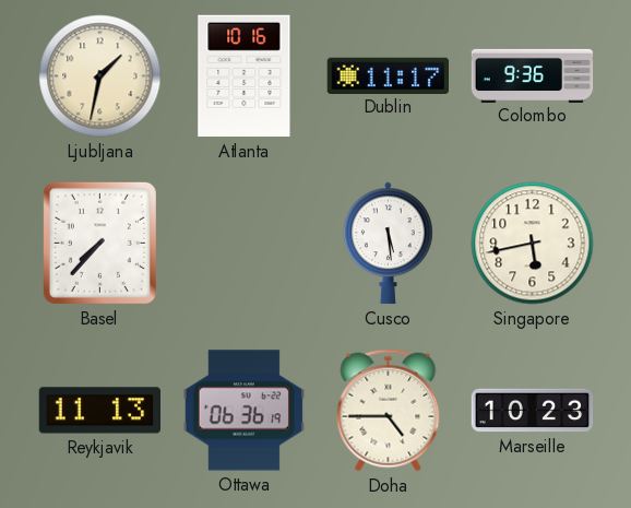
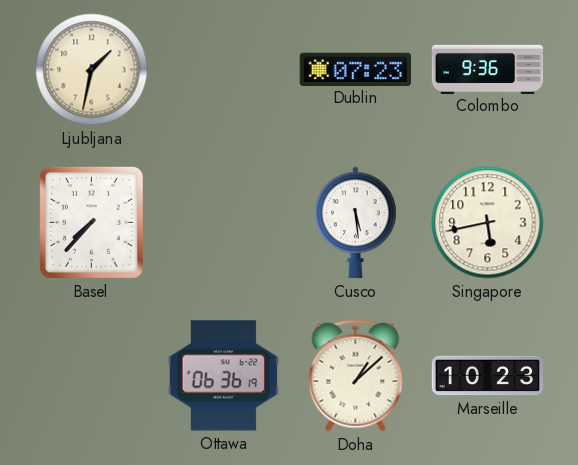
Atlanta: 10:16 -> none
Dublin: 11:17 -> 07:23
Reykjavik: 11:13 -> none
Doha: 4:45 -> 1:08
